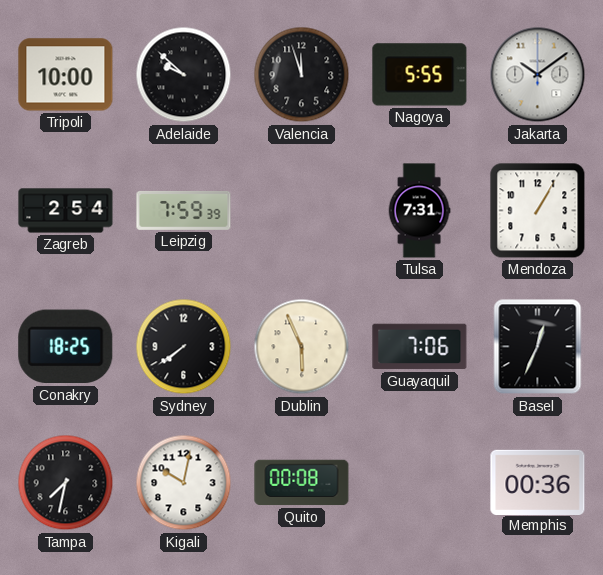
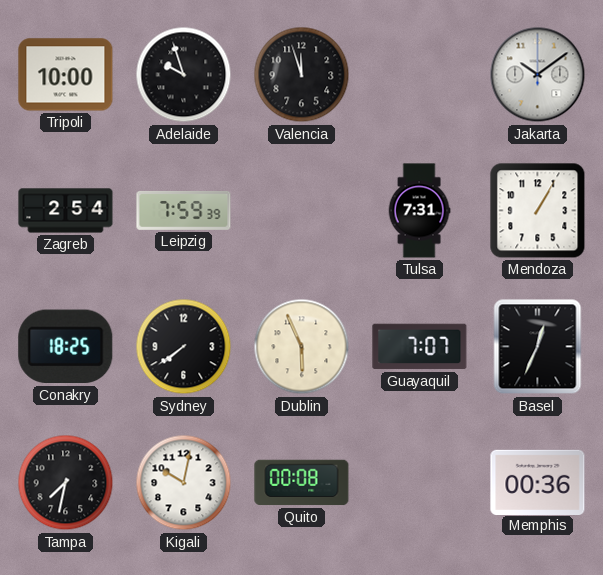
Adelaide: 9:52 -> 9:57
Nagoya: 5:55 -> none
Guayaquil: 7:06 -> 7:07
